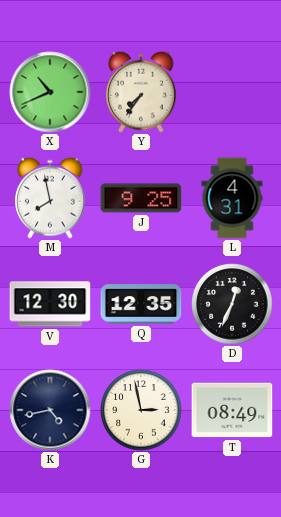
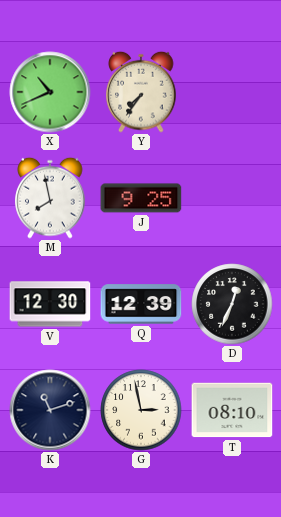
L: 4:31 -> none
Q: 12:35 -> 12:39
K: 4:43 -> 11:12
T: 08:49 -> 08:10
